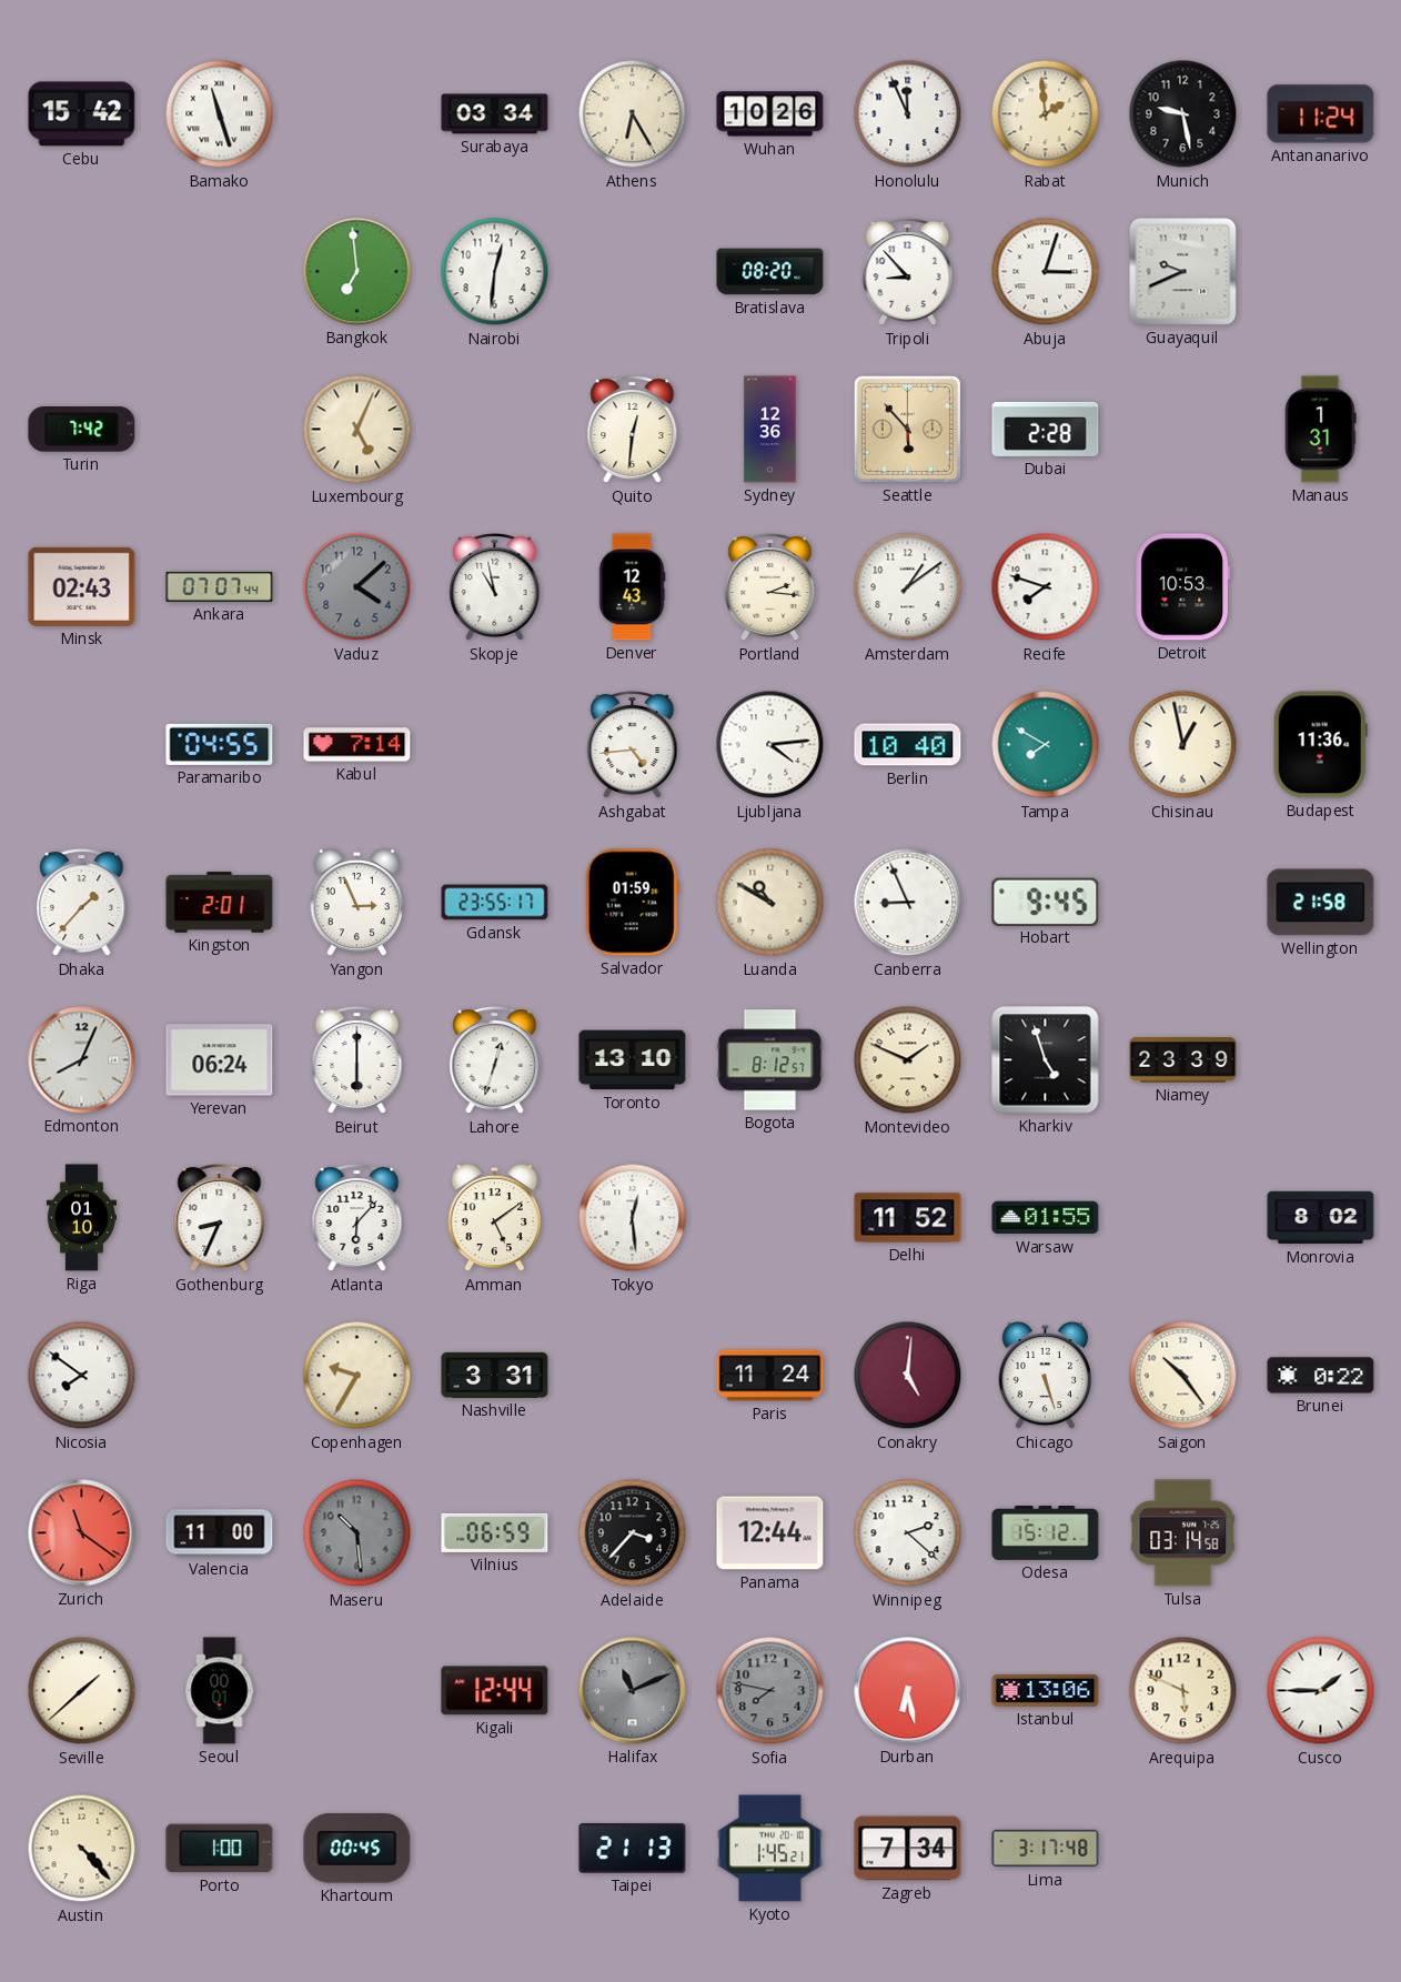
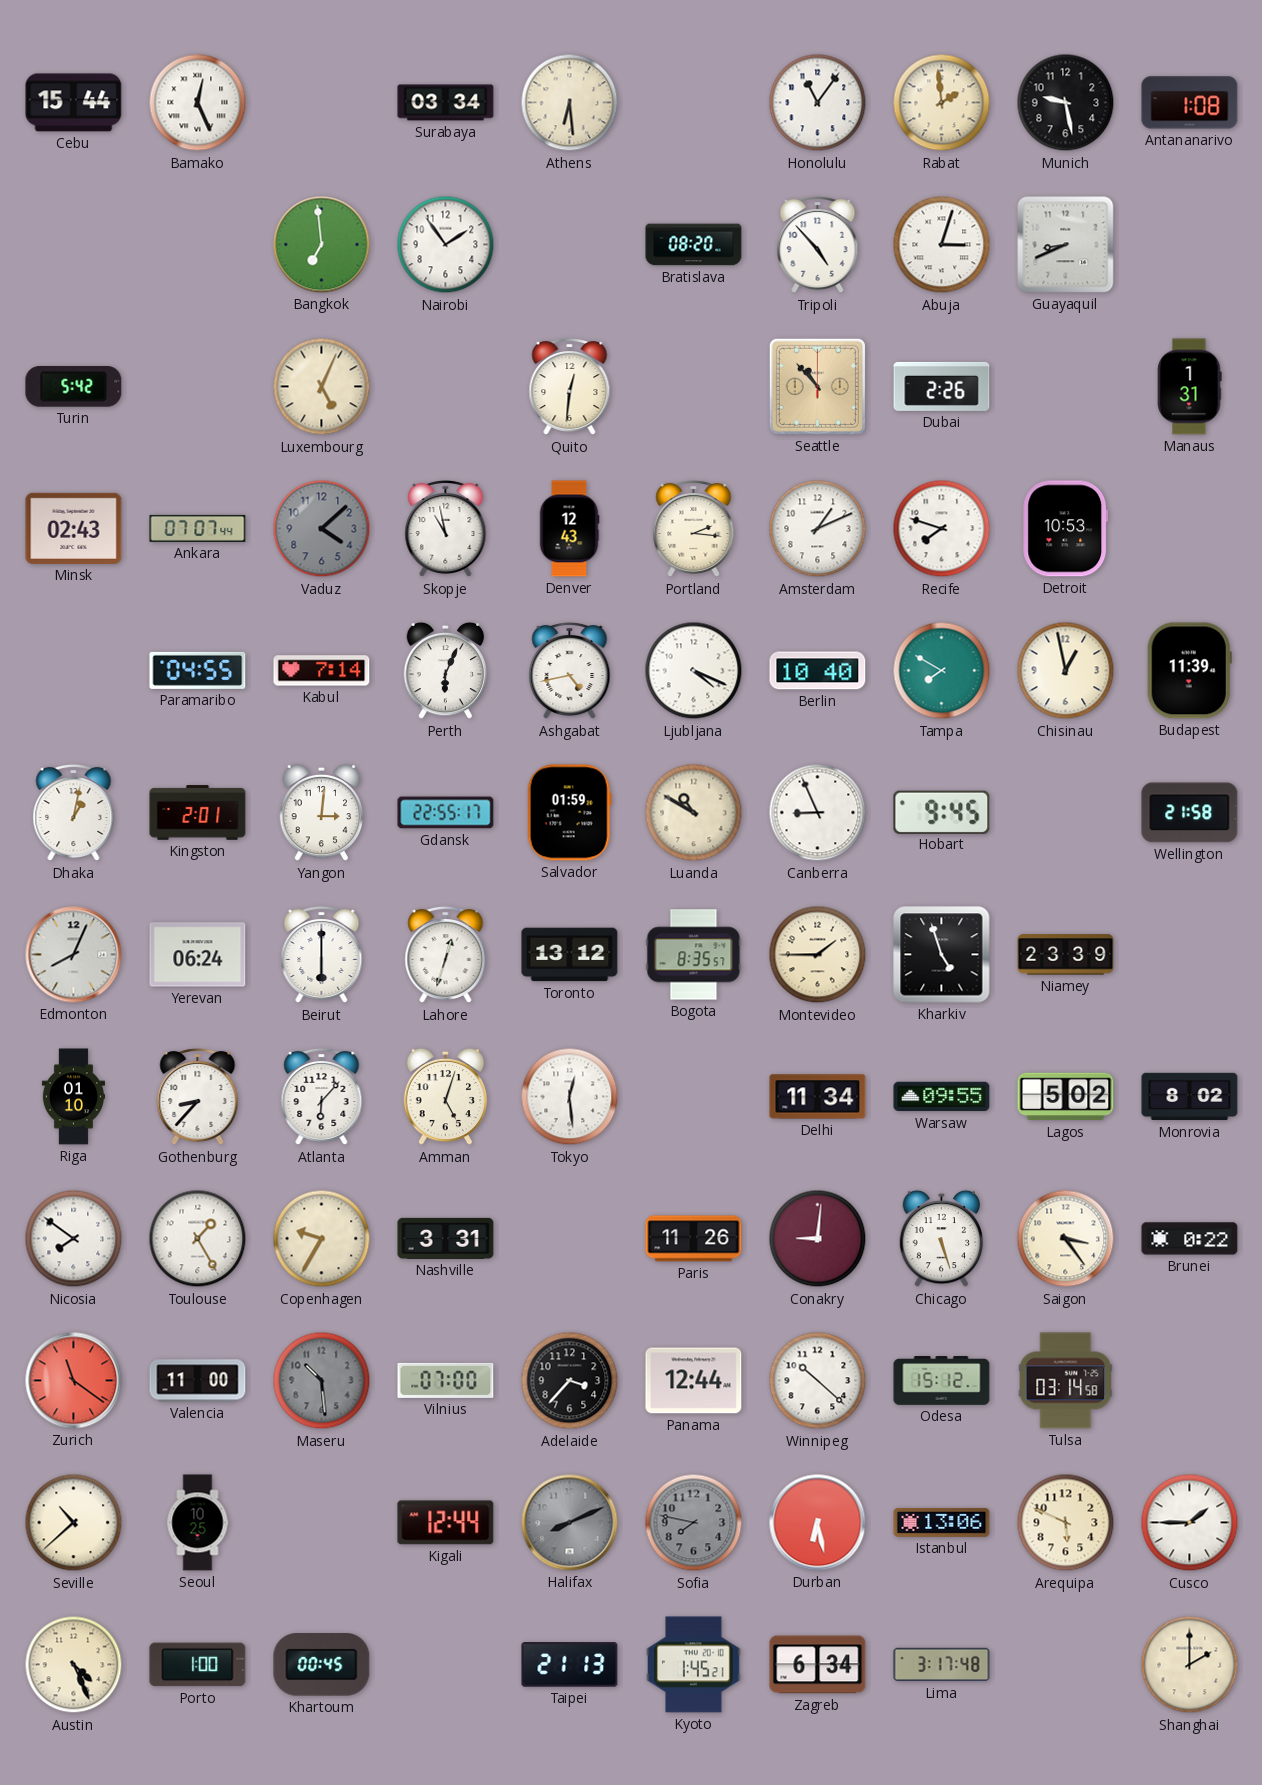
Cebu: 15:42 -> 15:44
Bamako: 11:27 -> 12:26
Athens: 6:25 -> 6:29
Wuhan: 10:26 -> none
Honolulu: 11:56 -> 11:06
Antananarivo: 11:24 -> 1:08
Nairobi: 12:31 -> 1:54
Tripoli: 8:53 -> 4:53
Guayaquil: 9:41 -> 8:41
Turin: 7:42 -> 5:42
Sydney: 12:36 -> none
Seattle: 5:53 -> 10:53
Dubai: 2:28 -> 2:26
Amsterdam: 1:09 -> 1:11
Perth: none -> 6:04
Ashgabat: 4:44 -> 4:43
Ljubljana: 4:14 -> 4:19
Budapest: 11:36 -> 11:39
Dhaka: 1:37 -> 1:02
Yangon: 2:56 -> 3:01
Gdansk: 23:55 -> 22:55
Toronto: 13:10 -> 13:12
Bogota: 8:12 -> 8:35
Montevideo: 1:49 -> 1:45
Gothenburg: 8:34 -> 8:37
Amman: 5:09 -> 5:03
Delhi: 11:52 -> 11:34
Warsaw: 01:55 -> 09:55
Lagos: none -> 5:02
Toulouse: none -> 1:25
Paris: 11:24 -> 11:26
Conakry: 5:01 -> 9:01
Saigon: 10:24 -> 3:24
Vilnius: 06:59 -> 07:00
Winnipeg: 2:22 -> 10:22
Seville: 1:38 -> 10:38
Seoul: 00:01 -> 10:25
Halifax: 11:11 -> 8:11
Austin: 4:23 -> 4:26
Zagreb: 7:34 -> 6:34
Shanghai: none -> 2:00
